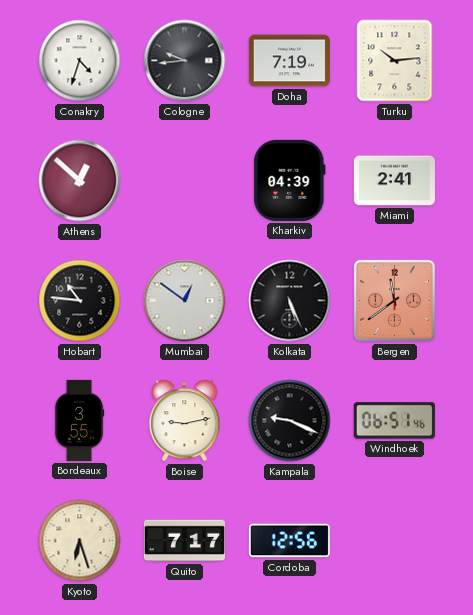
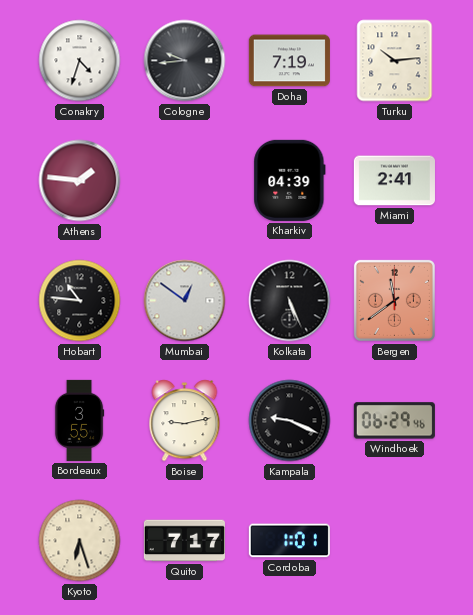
Athens: 12:52 -> 1:46
Windhoek: 06:51 -> 06:29
Cordoba: 12:56 -> 1:01
